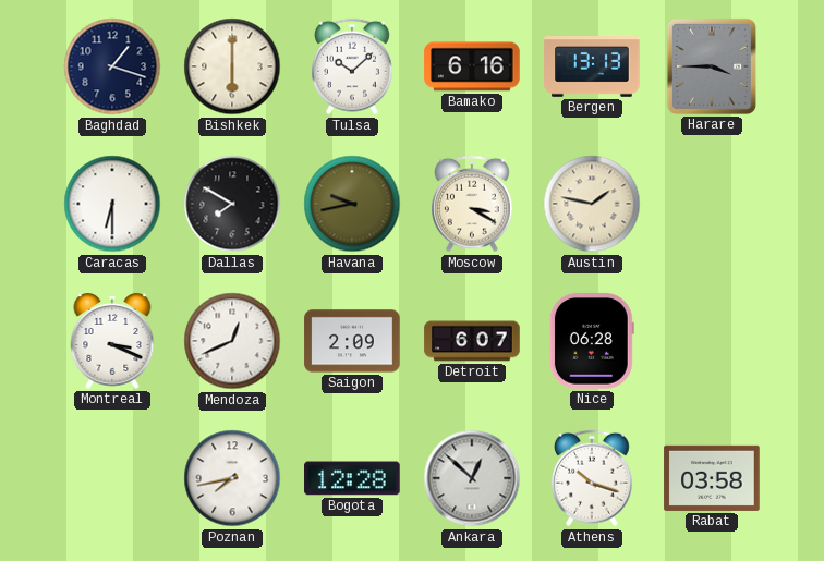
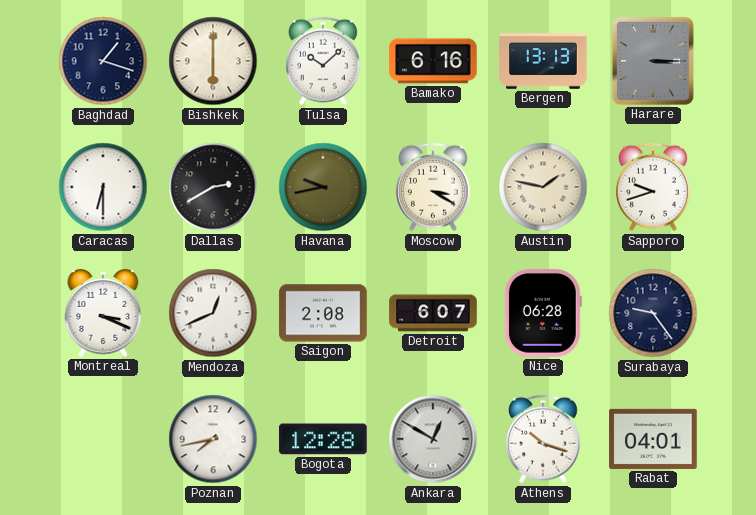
Harare: 3:45 -> 3:15
Dallas: 7:50 -> 2:40
Sapporo: none -> 9:42
Saigon: 2:09 -> 2:08
Surabaya: none -> 9:24
Ankara: 12:52 -> 12:50
Rabat: 03:58 -> 04:01
